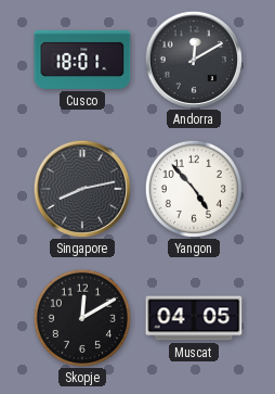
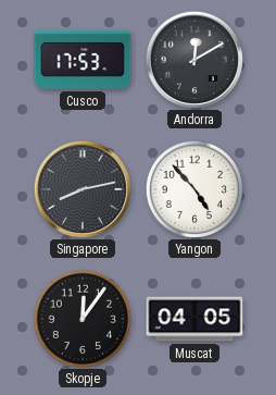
Cusco: 18:01 -> 17:53
Skopje: 12:10 -> 12:06
